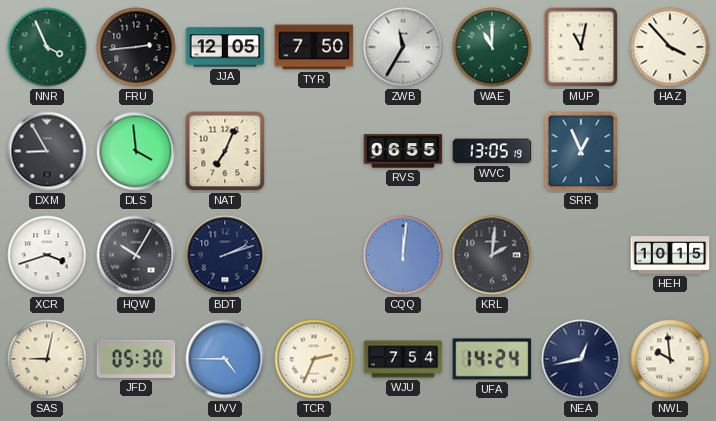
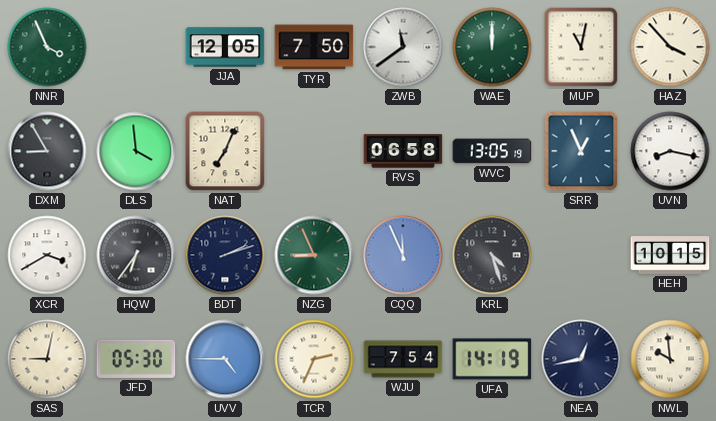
FRU: 2:44 -> none
ZWB: 11:35 -> 11:39
WAE: 11:00 -> 12:00
RVS: 06:55 -> 06:58
UVN: none -> 8:17
XCR: 3:42 -> 3:40
HQW: 10:05 -> 6:36
NZG: none -> 8:56
CQQ: 12:01 -> 11:56
KRL: 2:01 -> 4:27
UFA: 14:24 -> 14:19
